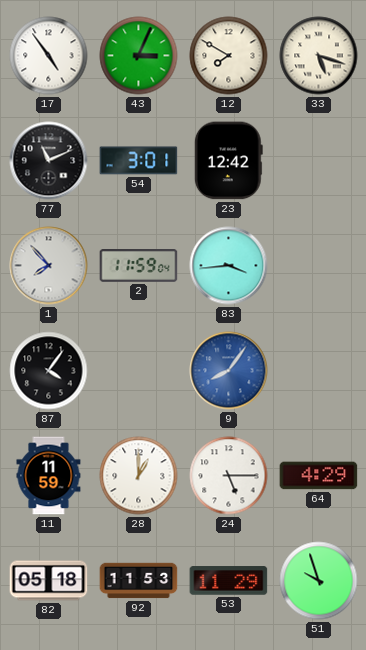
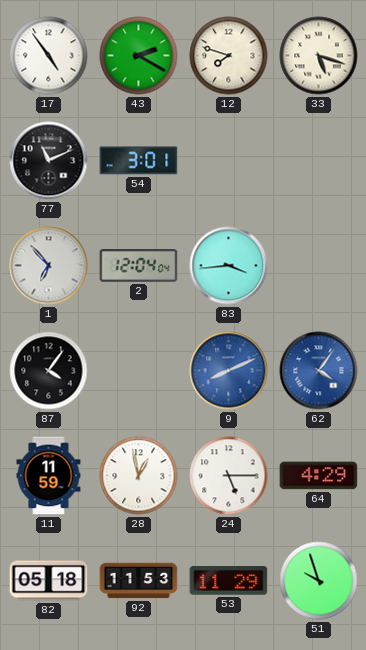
43: 3:04 -> 2:20
12: 7:50 -> 7:48
23: 12:42 -> none
1: 7:53 -> 6:53
2: 11:59 -> 12:04
9: 8:06 -> 8:11
62: none -> 4:06
28: 1:00 -> 12:58
